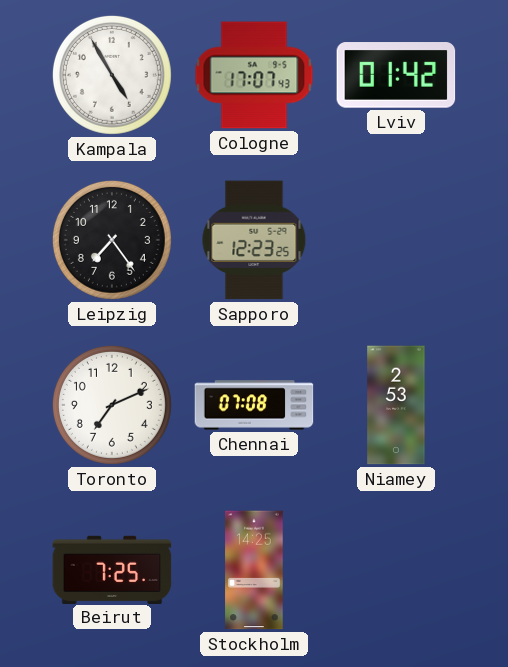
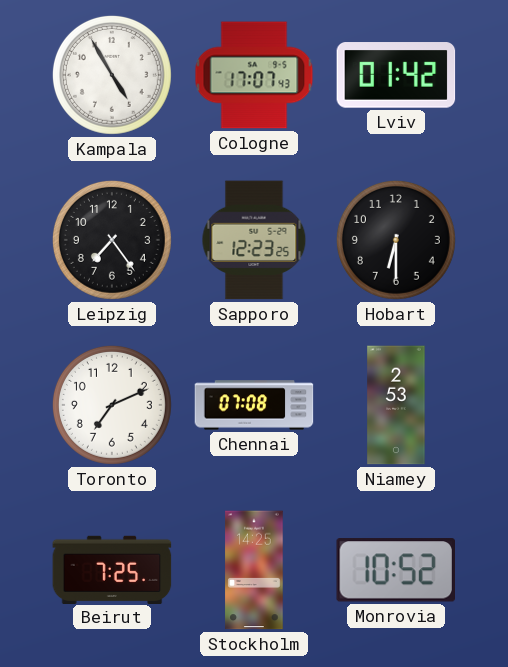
Hobart: none -> 6:30
Monrovia: none -> 10:52
